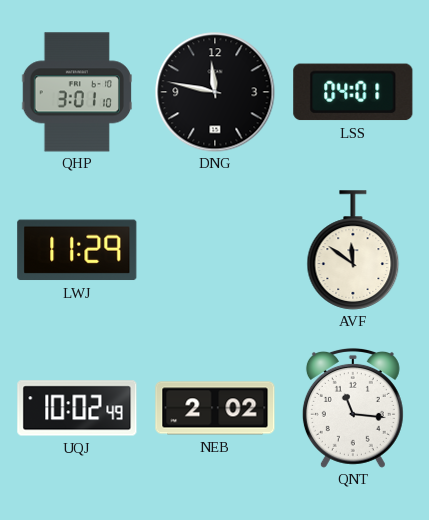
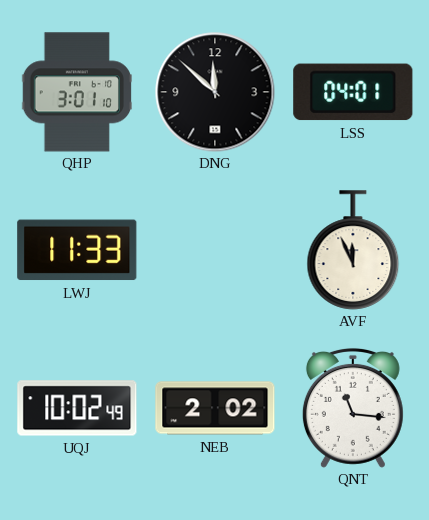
DNG: 11:47 -> 11:52
LWJ: 11:29 -> 11:33
AVF: 11:51 -> 11:56
